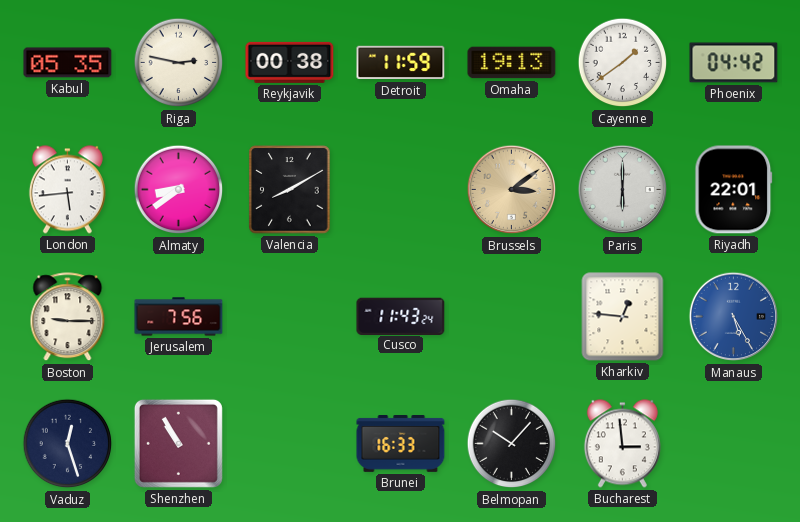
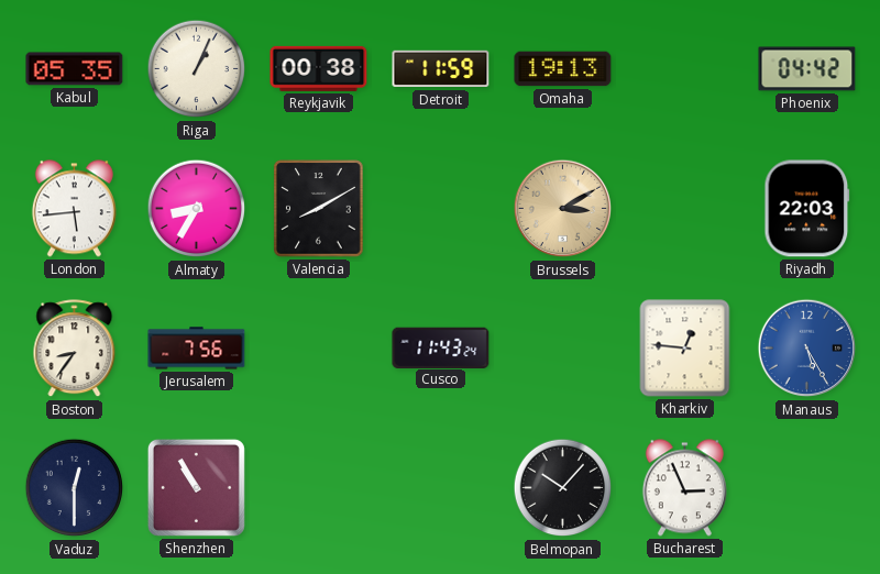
Riga: 2:47 -> 1:04
Cayenne: 1:39 -> none
Almaty: 8:39 -> 8:35
Brussels: 3:09 -> 3:10
Paris: 6:00 -> none
Riyadh: 22:01 -> 22:03
Boston: 9:15 -> 8:36
Vaduz: 12:27 -> 12:30
Brunei: 16:33 -> none
Bucharest: 2:59 -> 2:56
